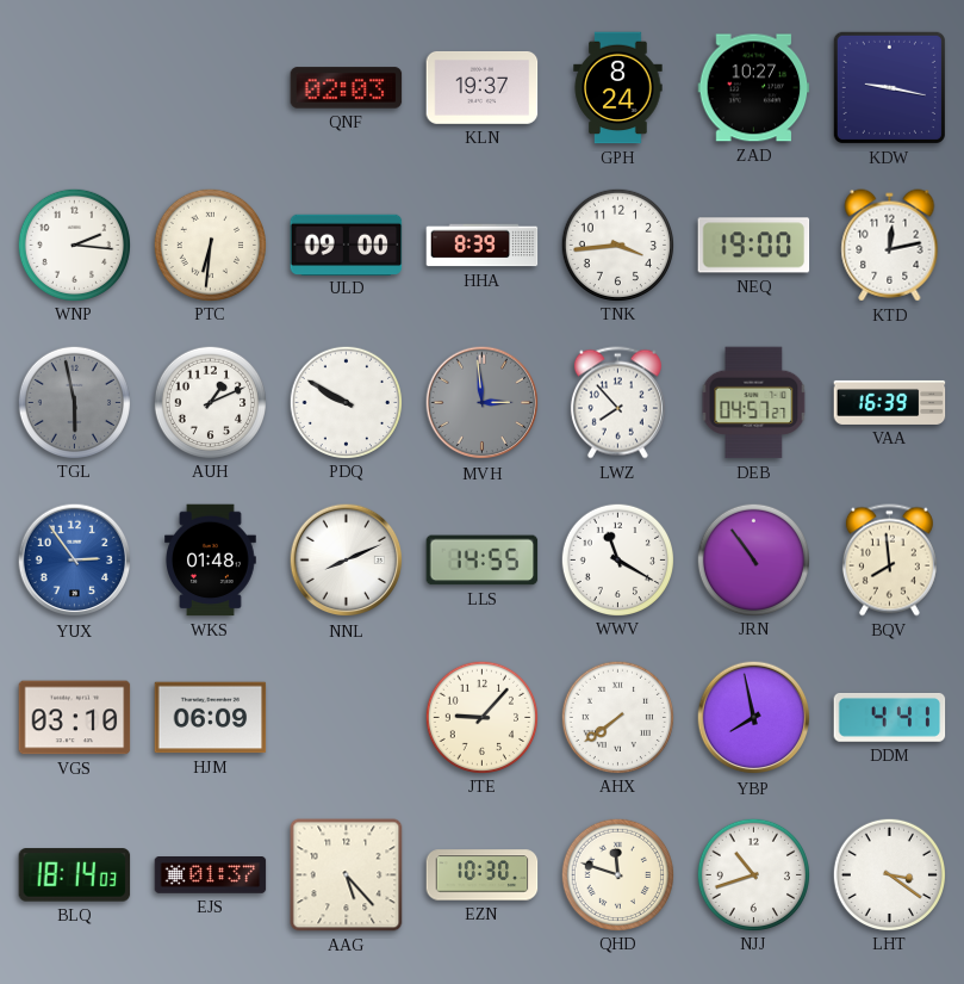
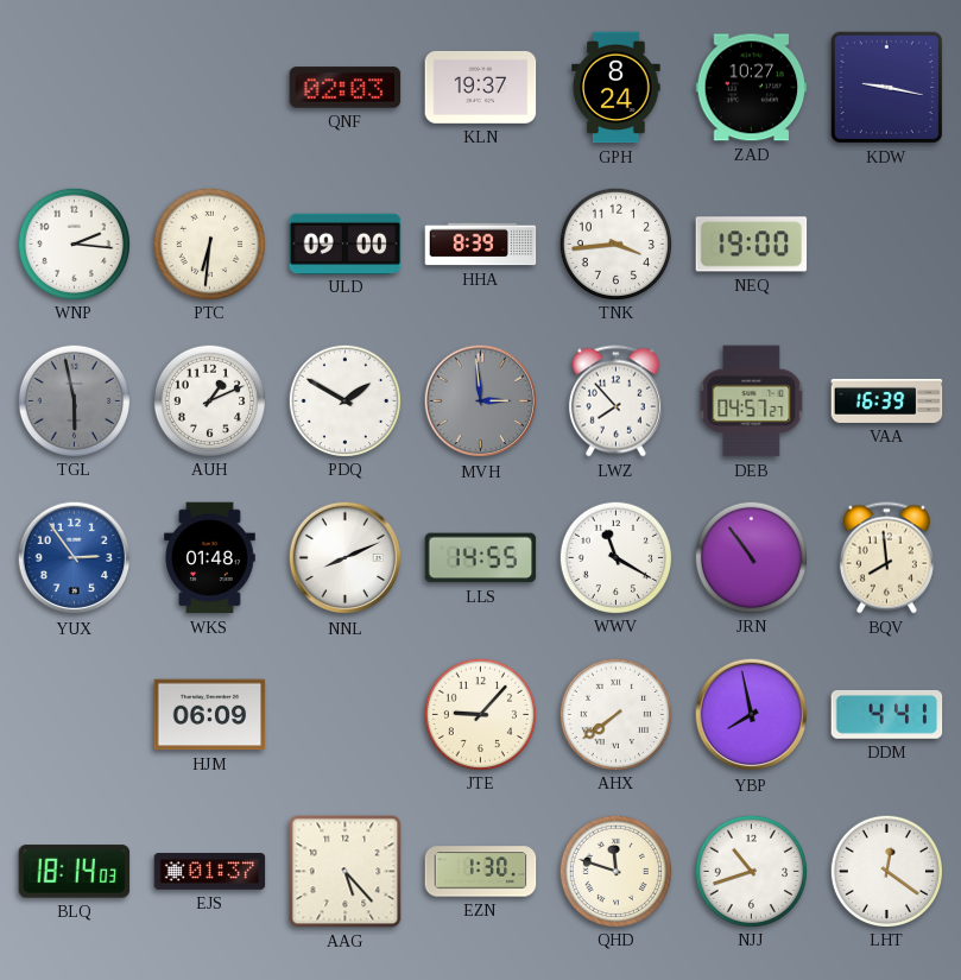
KTD: 12:13 -> none
PDQ: 9:50 -> 1:50
VGS: 03:10 -> none
EZN: 10:30 -> 1:30
LHT: 3:21 -> 12:21
